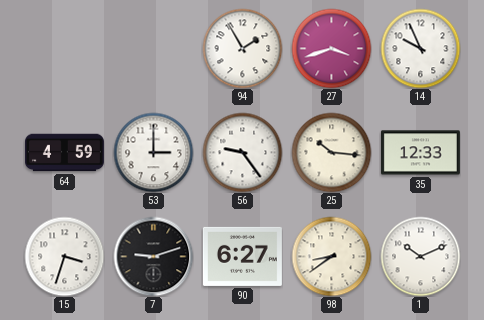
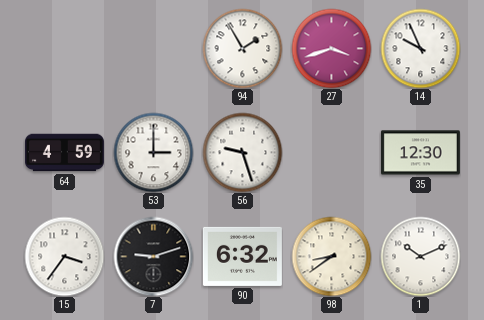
56: 9:24 -> 9:27
25: 10:16 -> none
35: 12:33 -> 12:30
15: 3:33 -> 3:36
90: 6:27 -> 6:32
